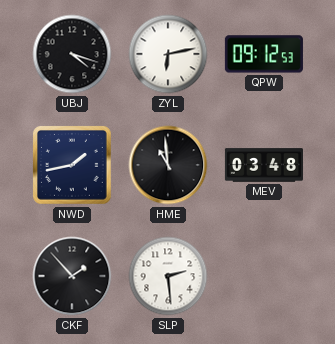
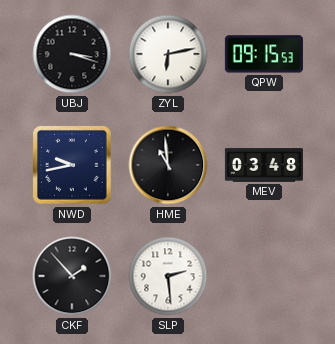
UBJ: 4:18 -> 3:18
QPW: 09:12 -> 09:15
NWD: 1:43 -> 9:43
